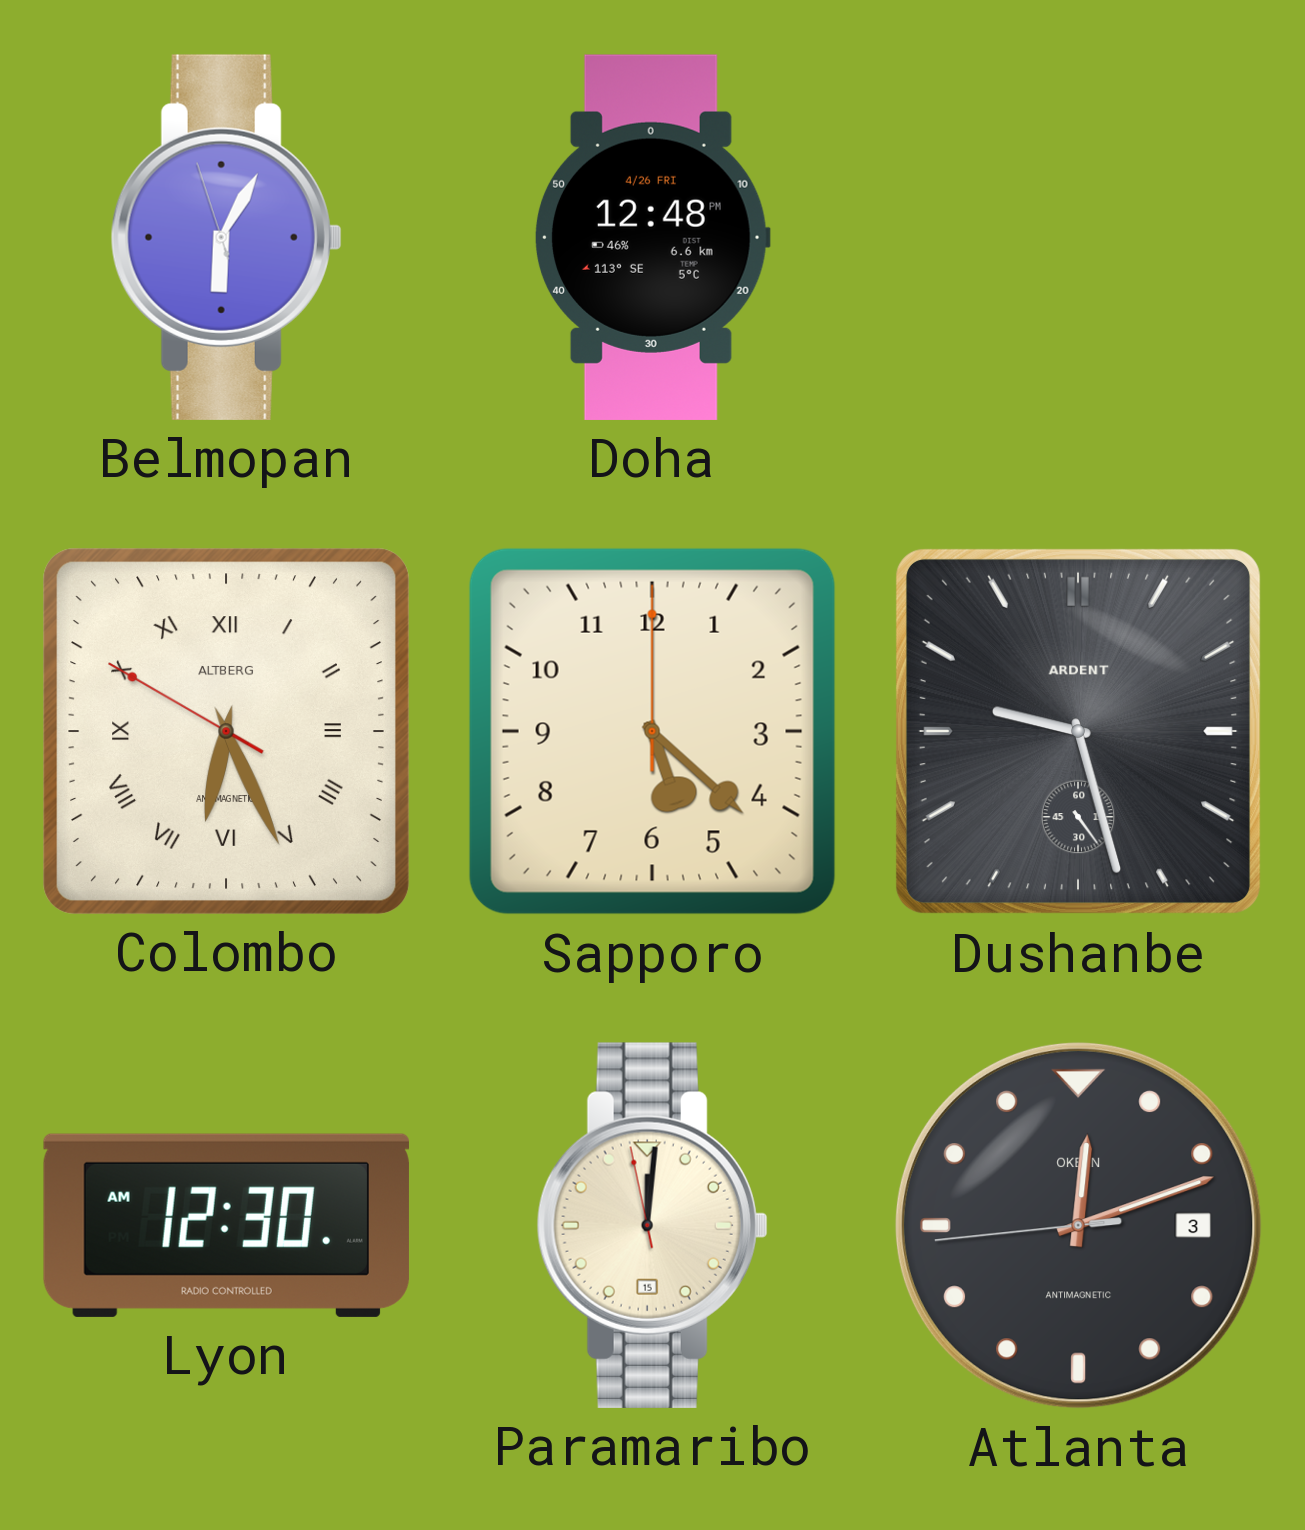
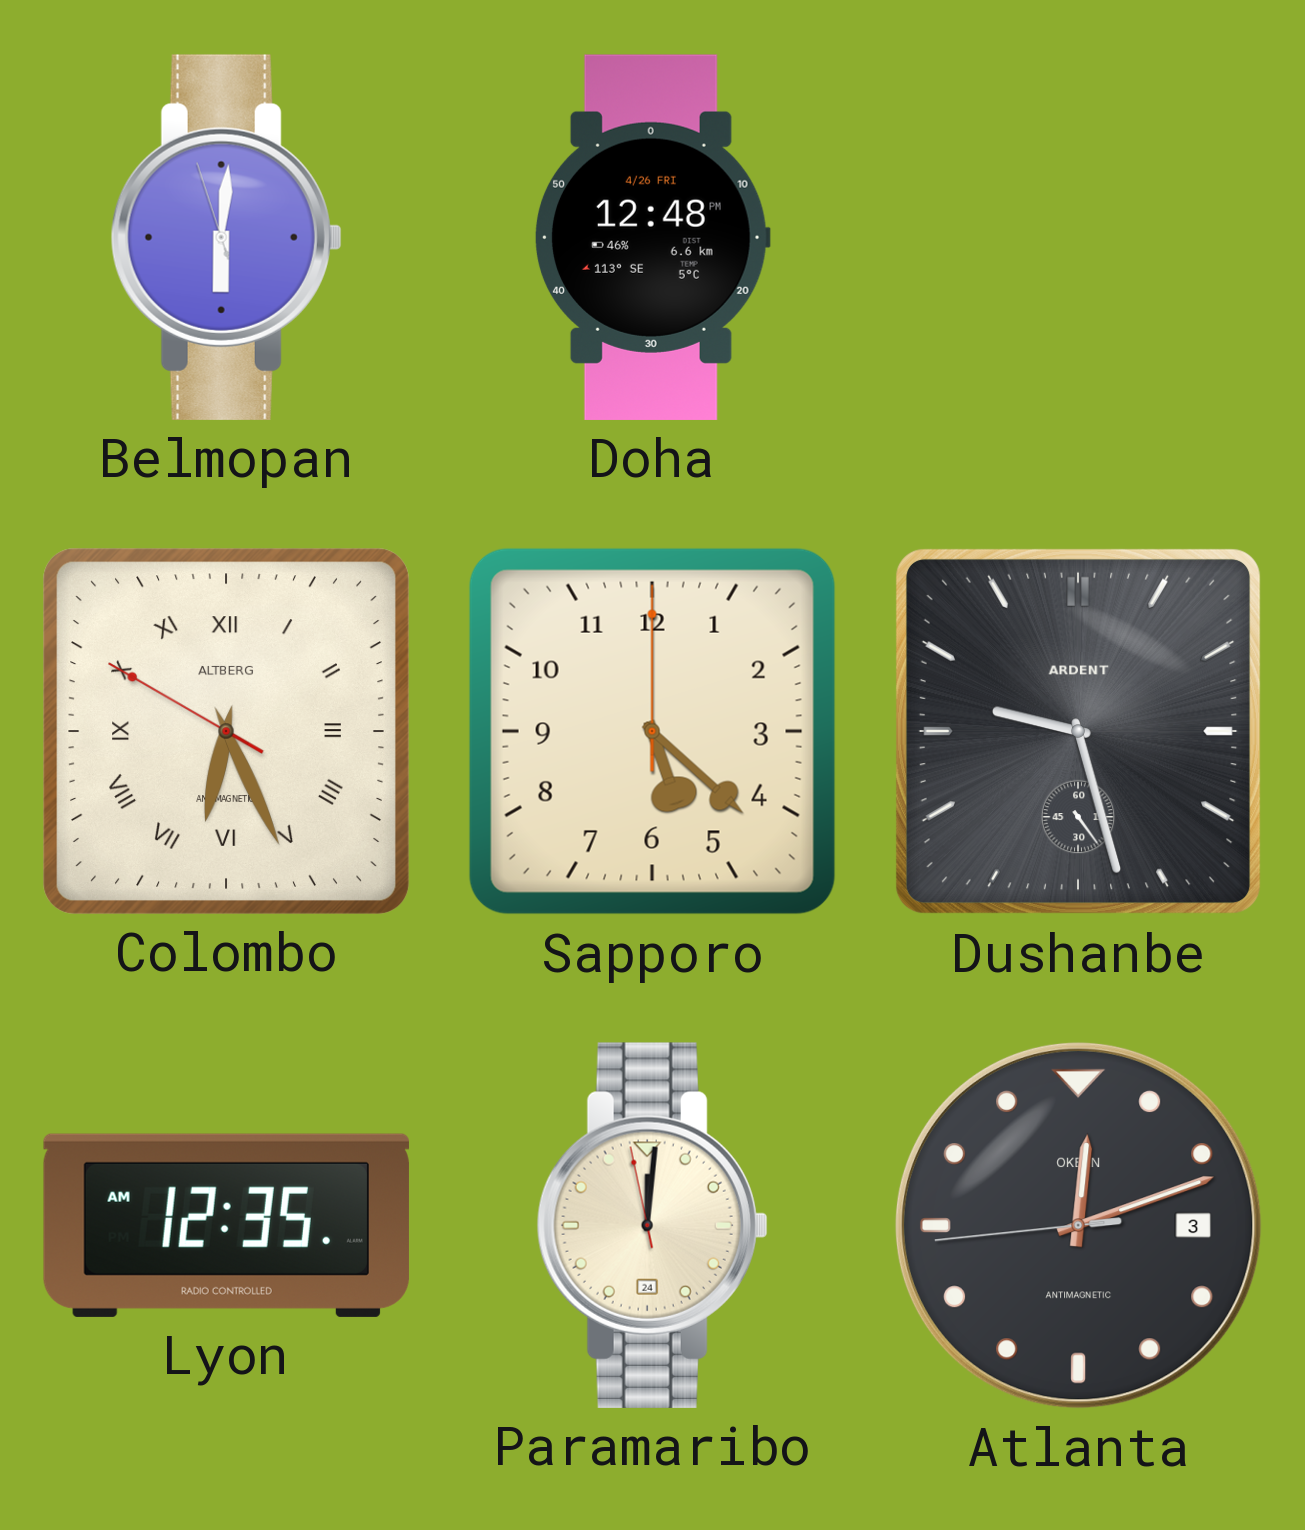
Belmopan: 6:04 -> 6:00
Lyon: 12:30 -> 12:35
Paramaribo date: 15 -> 24
